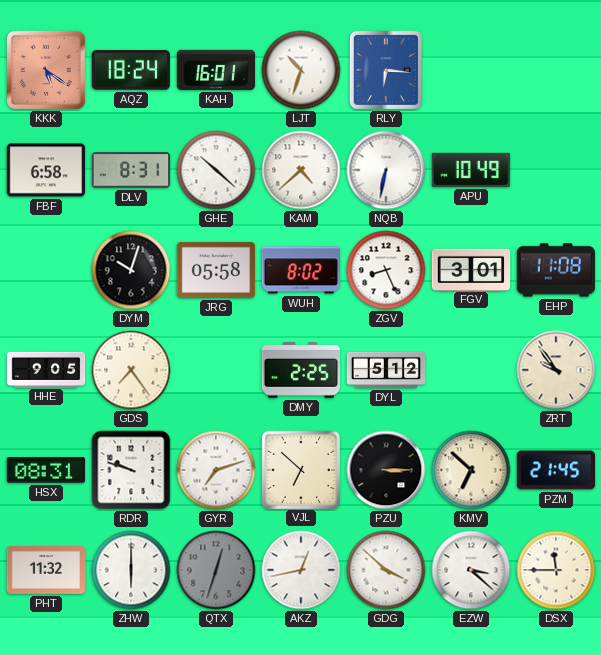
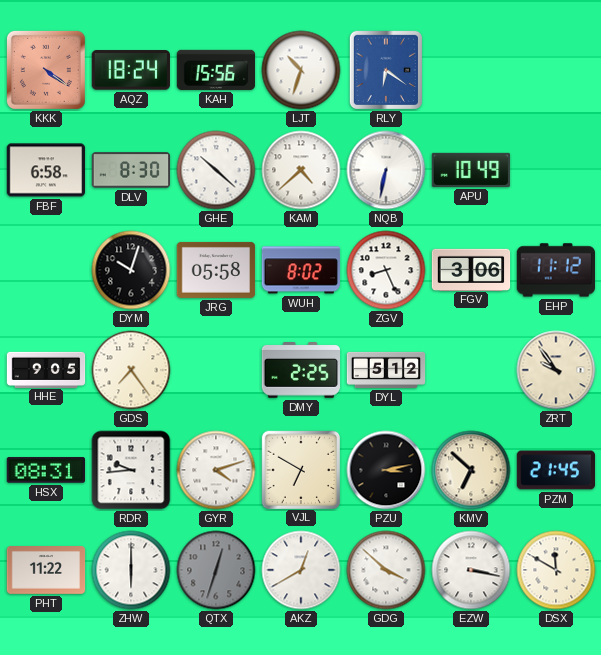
KKK: 5:21 -> 4:21
KAH: 16:01 -> 15:56
RLY: 6:16 -> 6:21
DLV: 8:31 -> 8:30
FGV: 3:01 -> 3:06
EHP: 11:08 -> 11:12
RDR: 9:48 -> 9:44
GYR: 7:12 -> 4:12
VJL: 6:52 -> 6:50
PZU: 3:15 -> 3:13
PHT: 11:32 -> 11:22
AKZ: 12:43 -> 12:40
EZW: 3:22 -> 3:17
DSX: 11:45 -> 11:50
